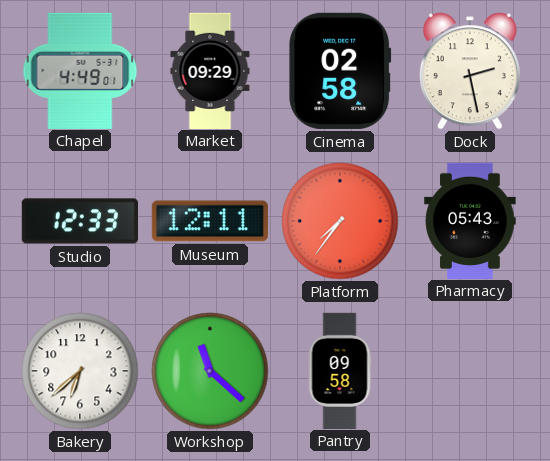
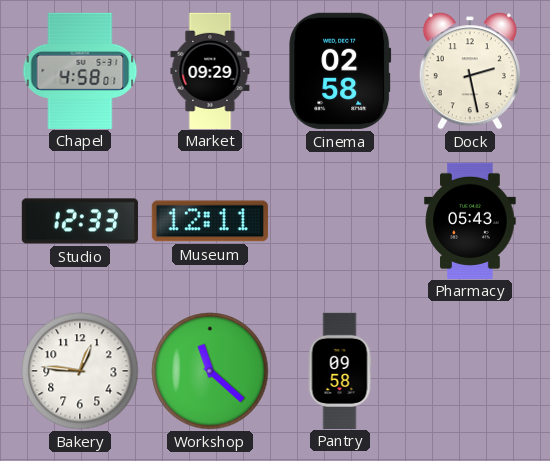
Chapel: 4:49 -> 4:58
Platform: 7:36 -> none
Bakery: 6:38 -> 12:46
